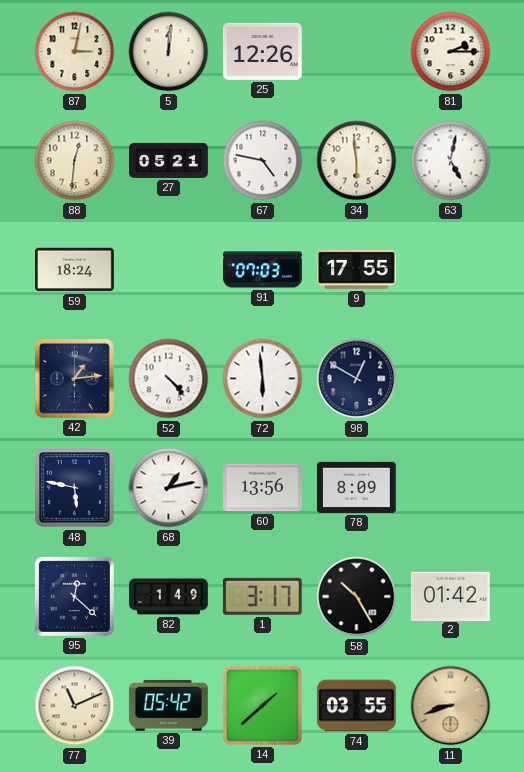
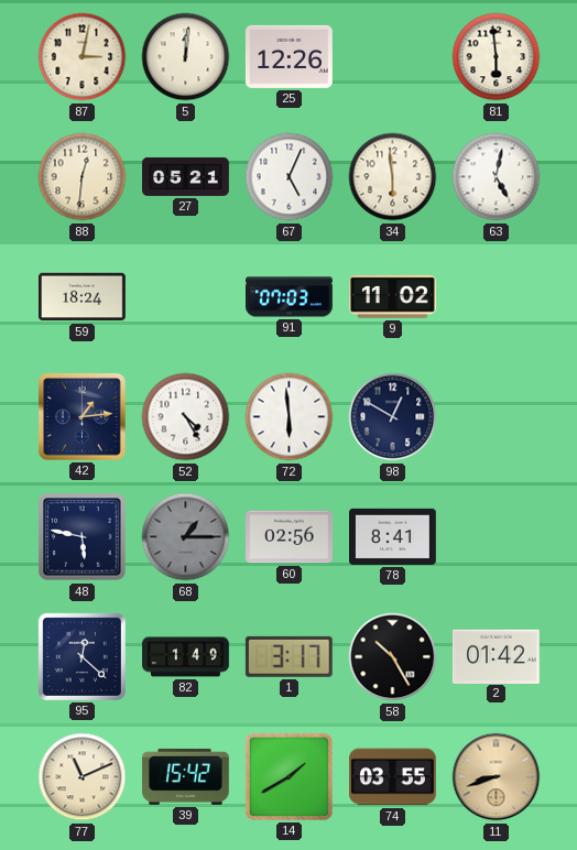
81: 2:15 -> 5:59
67: 4:47 -> 5:04
9: 17:55 -> 11:02
52: 4:23 -> 4:25
68: 1:13 -> 1:15
68 dial: white -> grey
60: 13:56 -> 02:56
78: 8:09 -> 8:41
39: 05:42 -> 15:42
14: 1:38 -> 1:40
